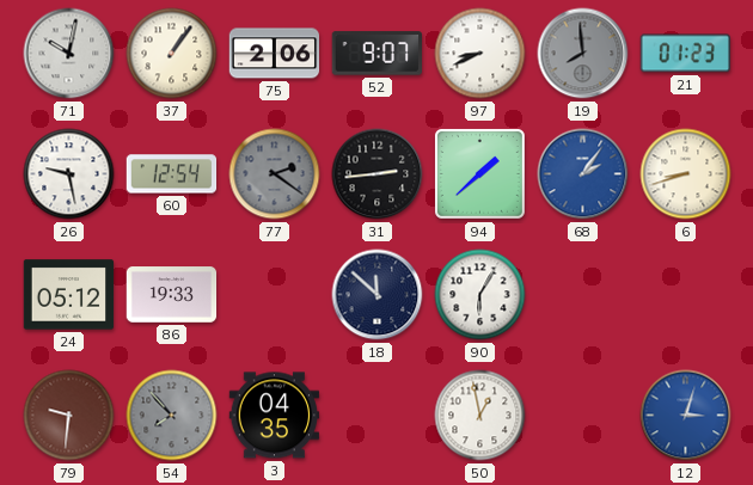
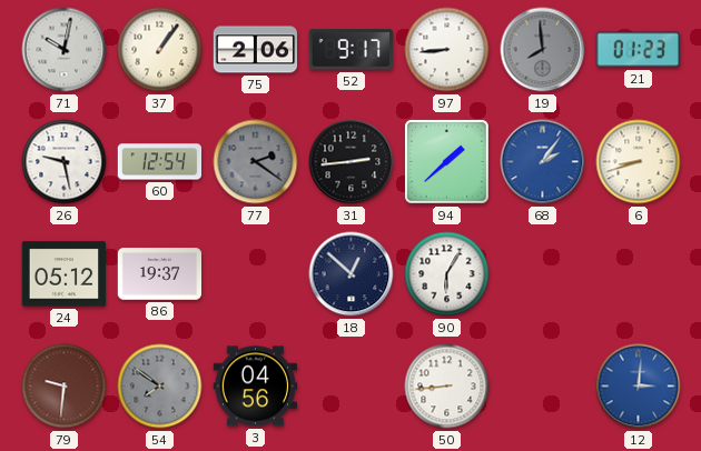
52: 9:07 -> 9:17
97: 8:41 -> 8:44
86: 19:33 -> 19:37
18: 11:52 -> 12:52
54: 7:53 -> 7:51
3: 04:35 -> 04:56
50: 12:58 -> 8:44
12: 3:03 -> 3:01
